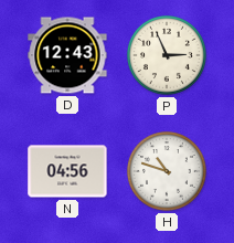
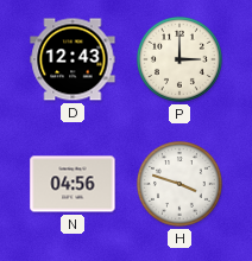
P: 2:56 -> 3:00
H: 10:48 -> 3:48
